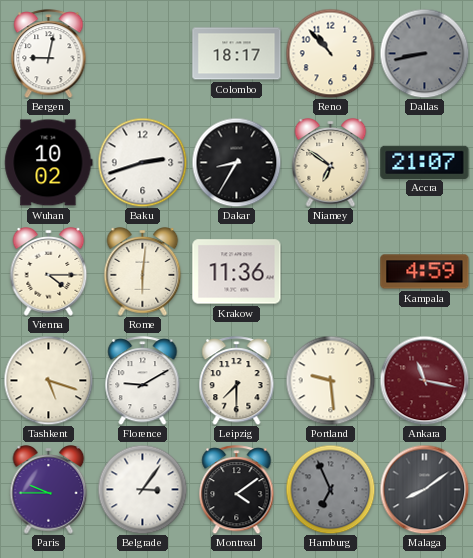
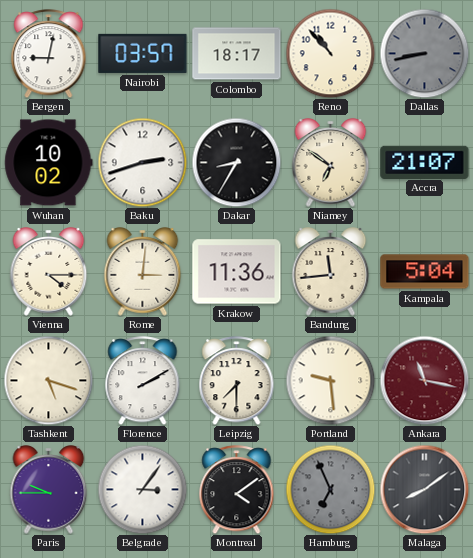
Nairobi: none -> 03:57
Rome: 6:01 -> 3:01
Bandung: none -> 11:44
Kampala: 4:59 -> 5:04
Florence: 9:10 -> 2:10
